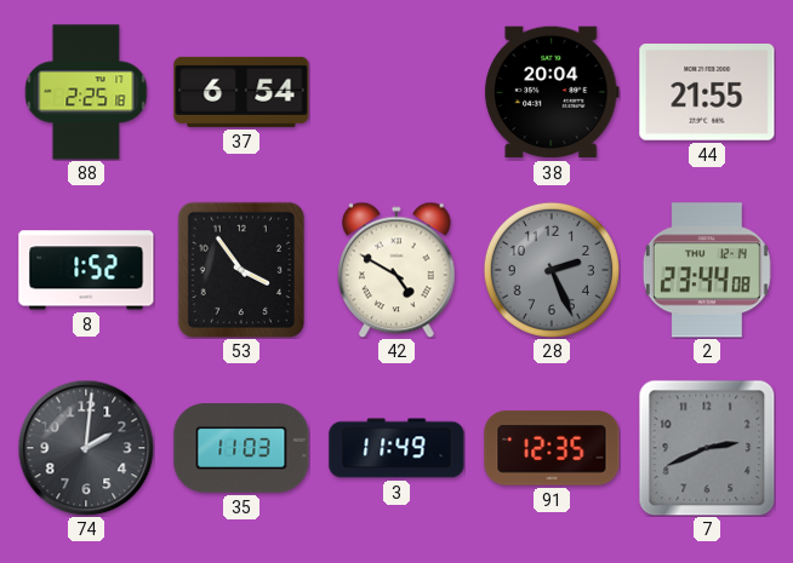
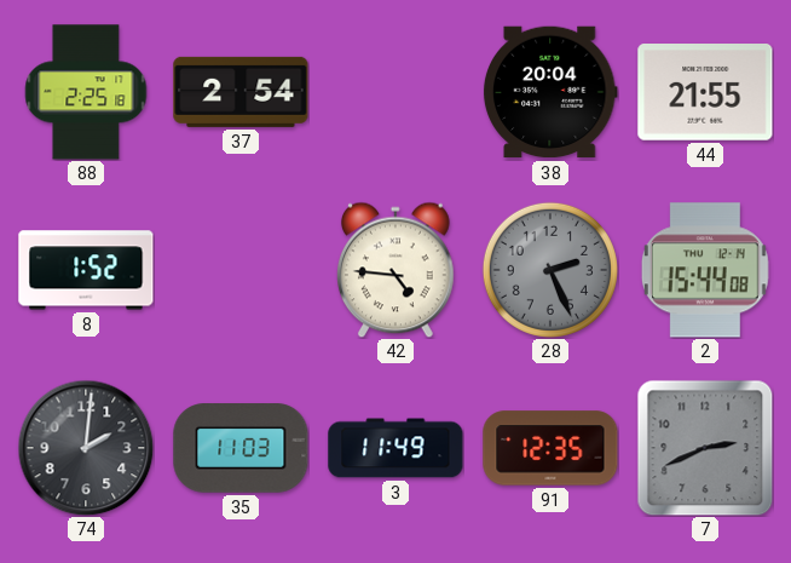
37: 6:54 -> 2:54
53: 3:54 -> none
42: 4:50 -> 4:46
2: 23:44 -> 15:44
